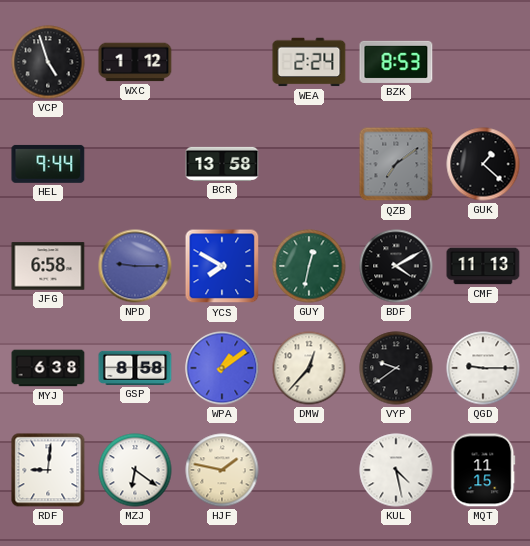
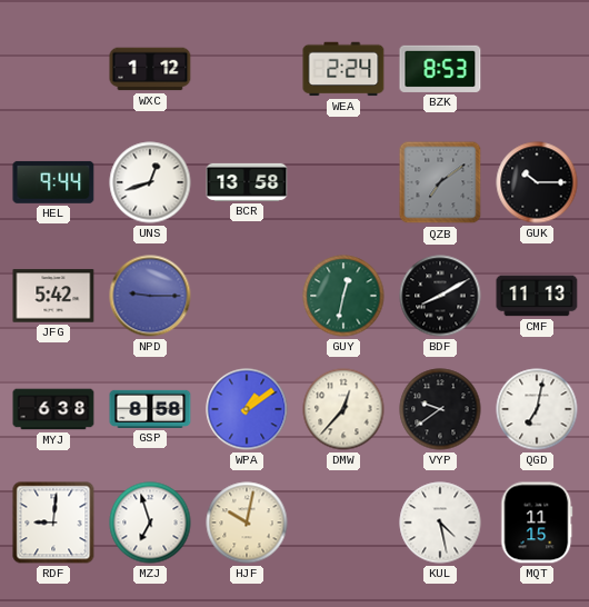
VCP: 4:57 -> none
UNS: none -> 12:42
GUK: 1:22 -> 10:15
JFG: 6:58 -> 5:42
YCS: 7:50 -> none
BDF: 4:10 -> 8:10
QGD: 9:15 -> 7:02
MZJ: 6:21 -> 6:57
HJF: 1:47 -> 10:02
